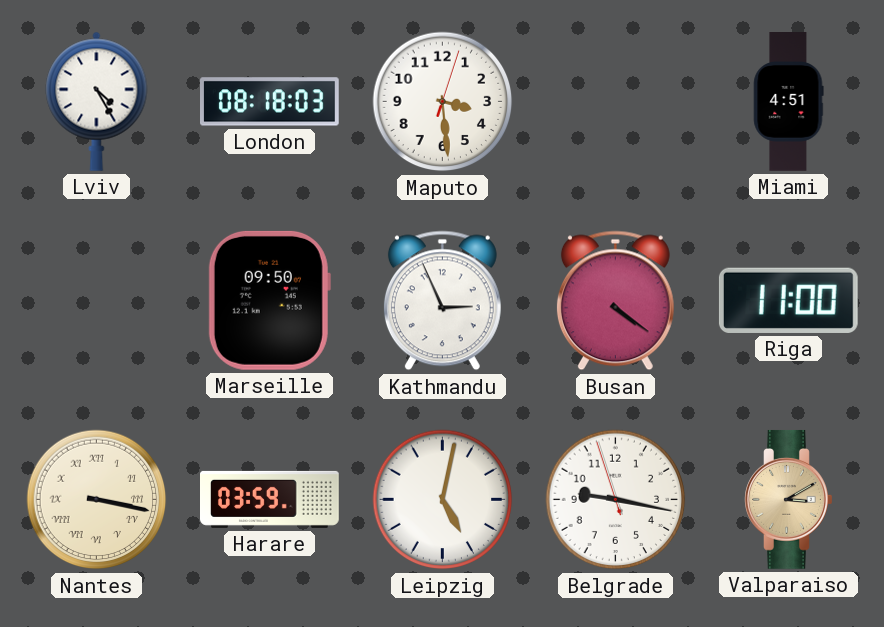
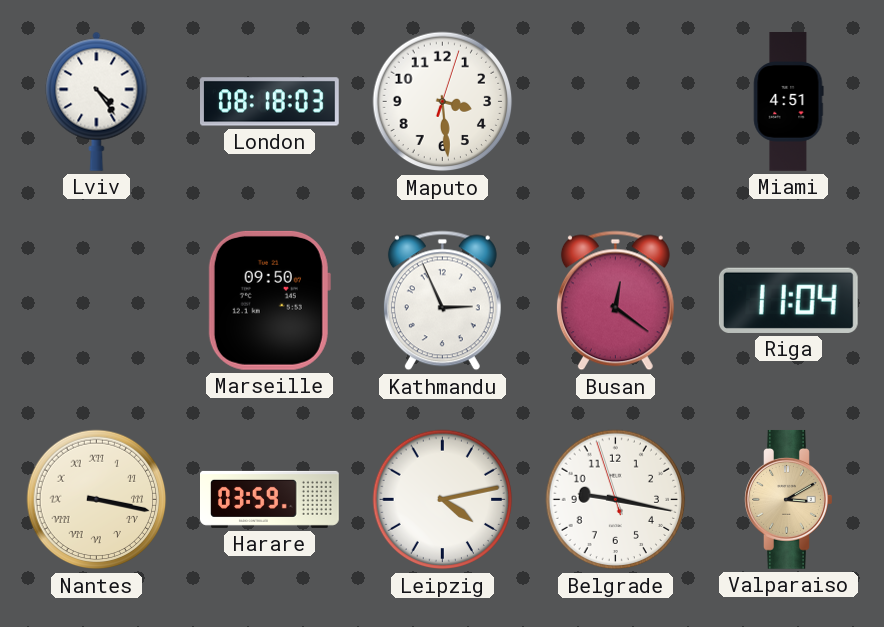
Lviv: 4:25 -> 4:24
Busan: 4:21 -> 12:21
Riga: 11:00 -> 11:04
Leipzig: 5:02 -> 4:13
